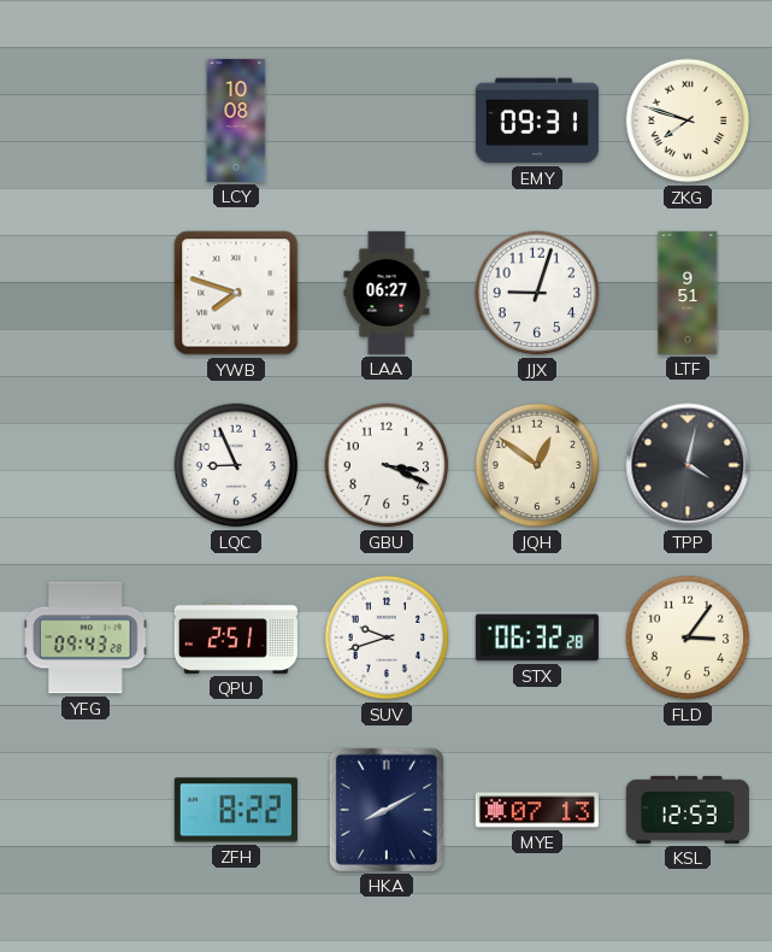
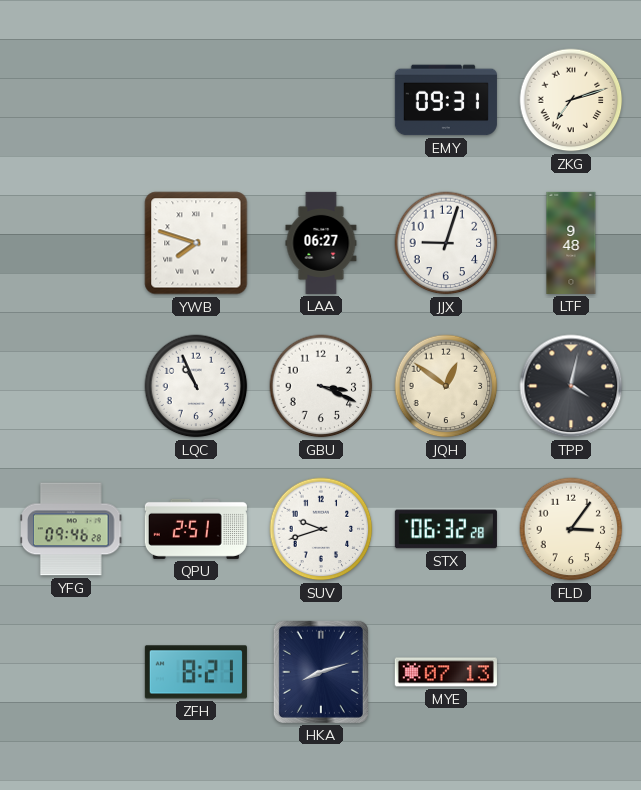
LCY: 10:08 -> none
ZKG: 7:48 -> 7:12
LTF: 9:51 -> 9:48
LQC: 8:56 -> 10:56
YFG: 09:43 -> 09:46
ZFH: 8:22 -> 8:21
HKA: 8:10 -> 8:12
KSL: 12:53 -> none
